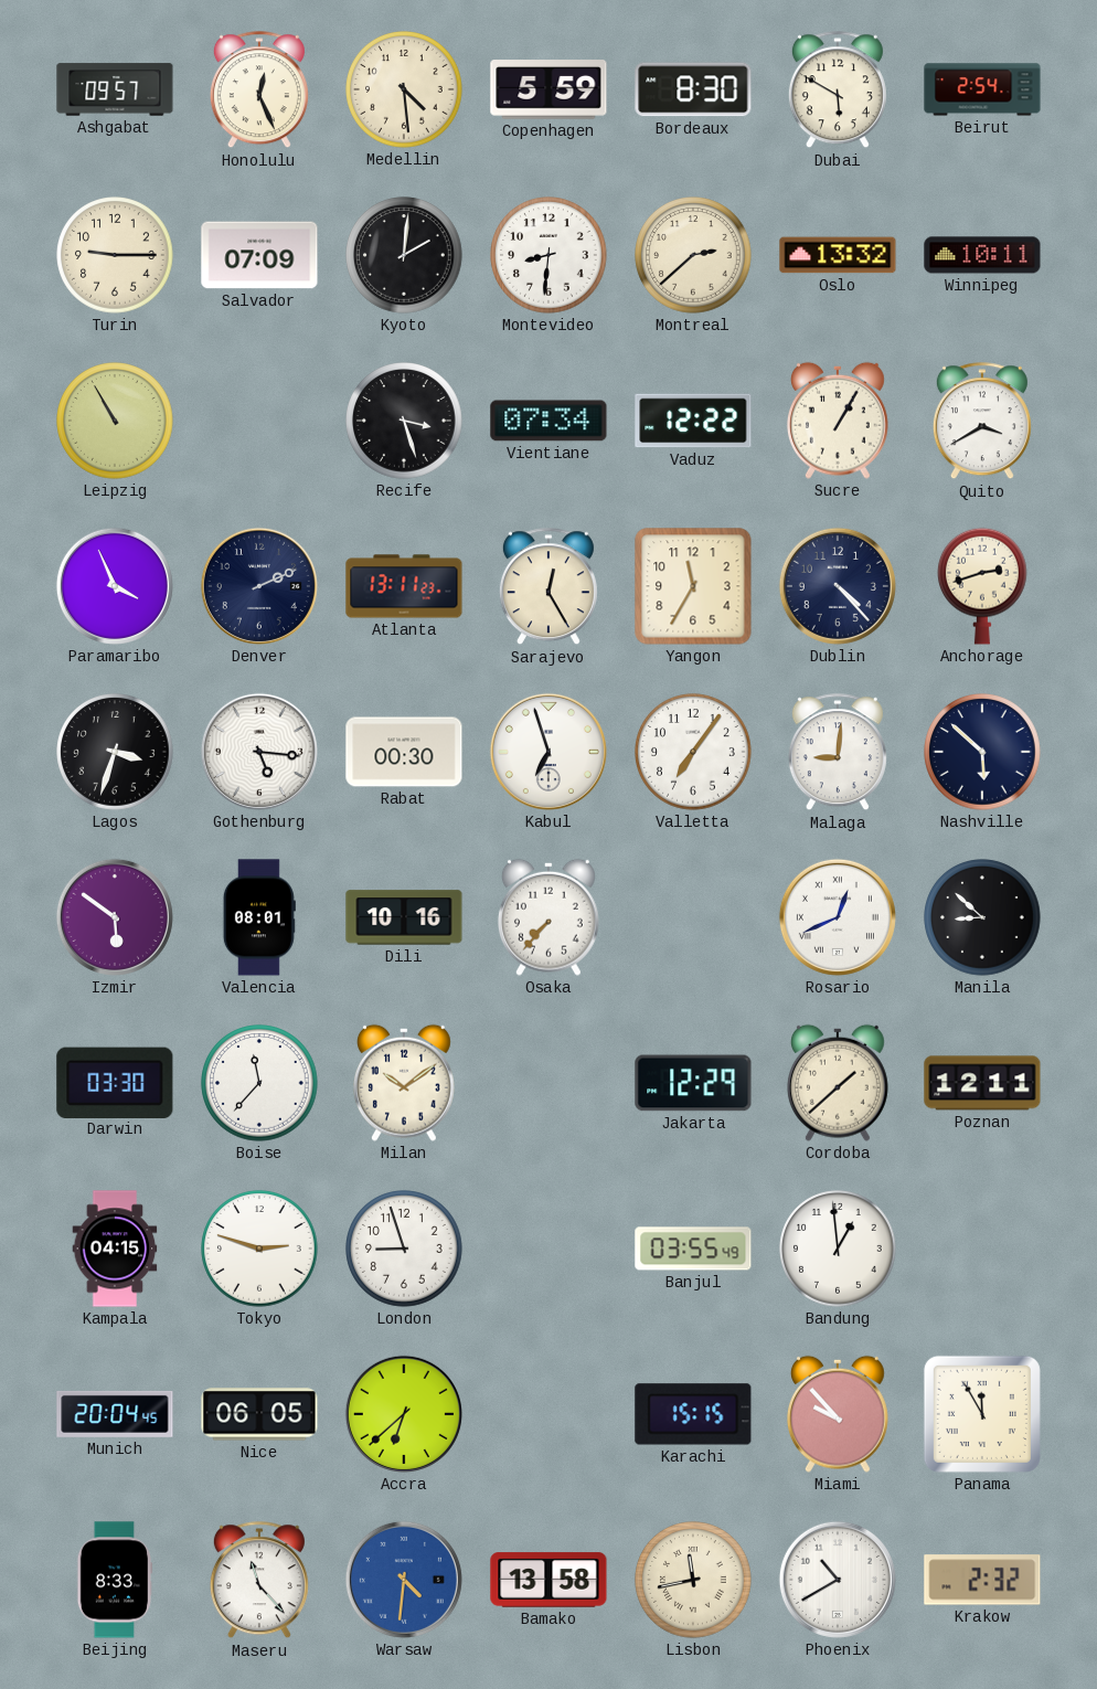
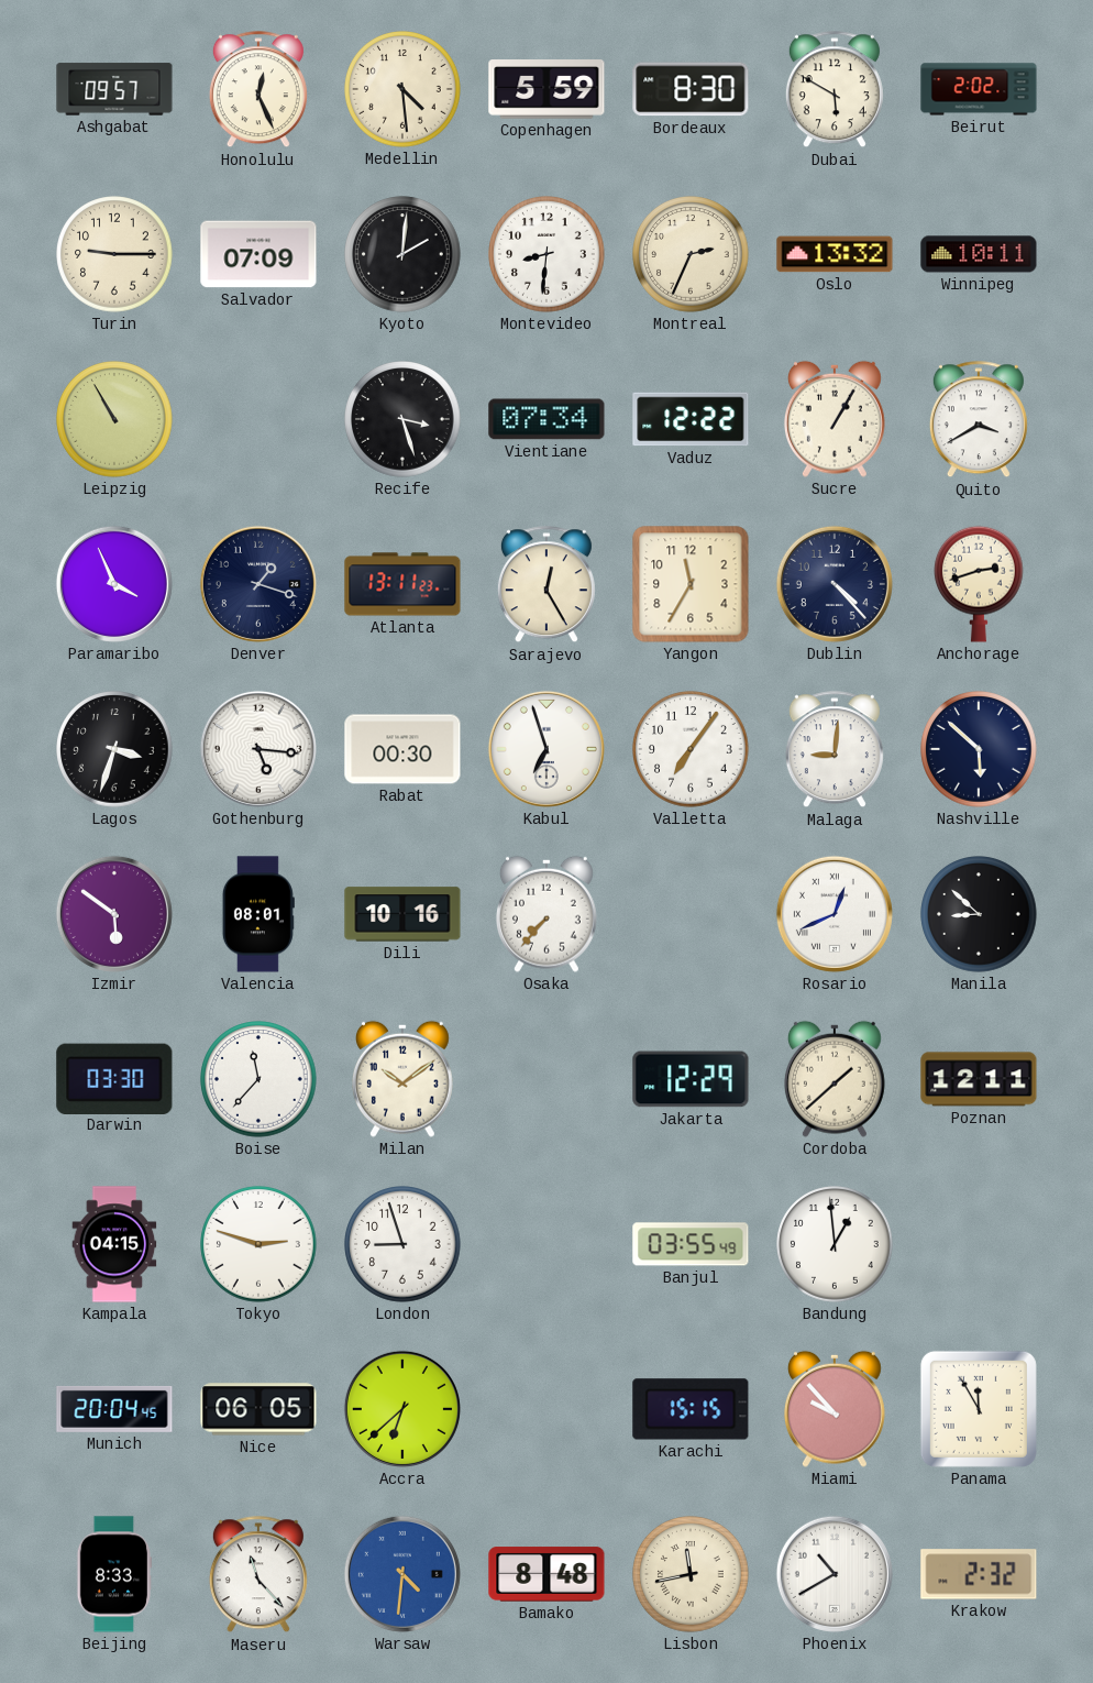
Beirut: 2:54 -> 2:02
Montreal: 2:38 -> 2:34
Denver: 2:11 -> 1:18
Bamako: 13:58 -> 8:48
